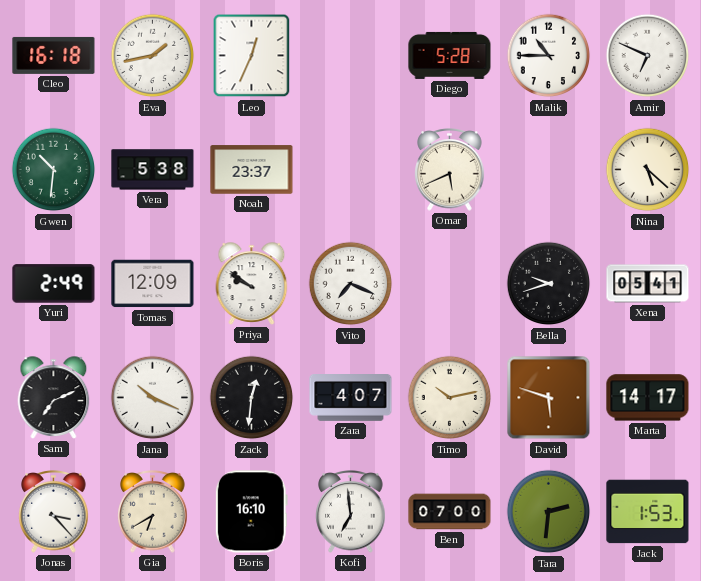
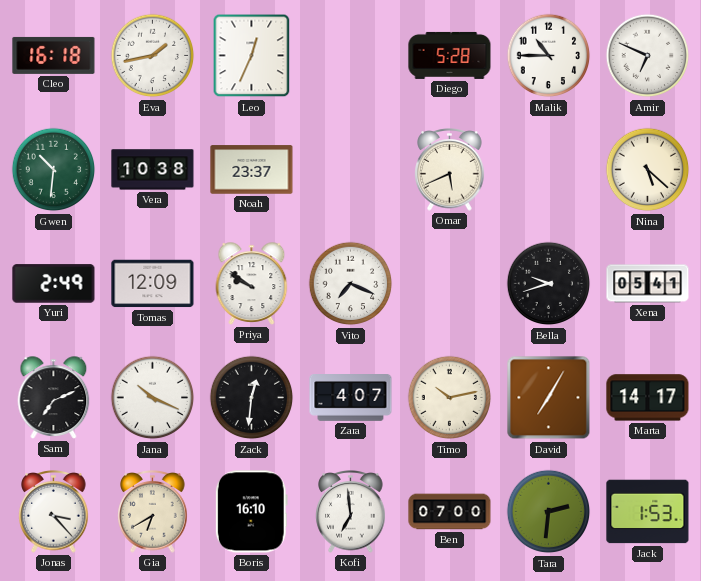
Vera: 5:38 -> 10:38
David: 5:48 -> 7:05
